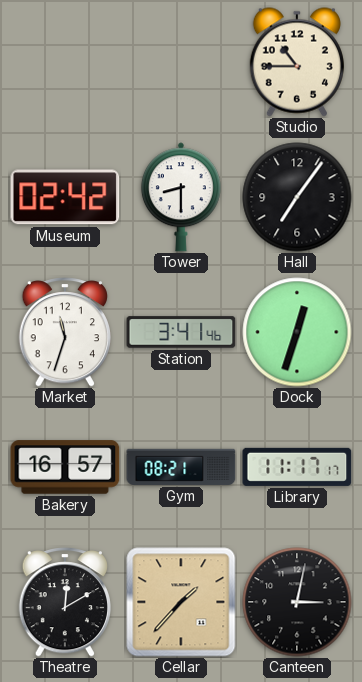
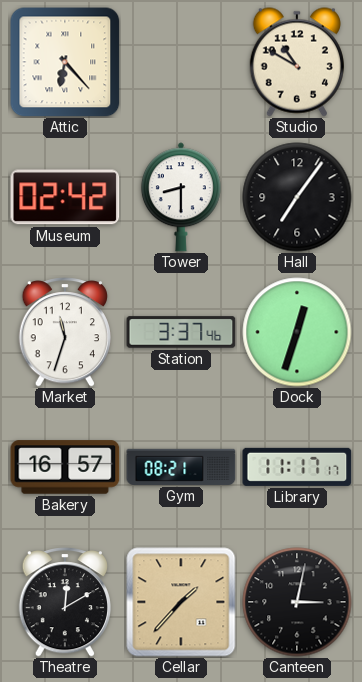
Attic: none -> 6:23
Studio: 10:45 -> 10:50
Station: 3:41 -> 3:37
